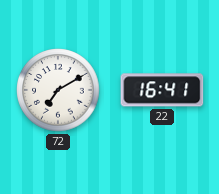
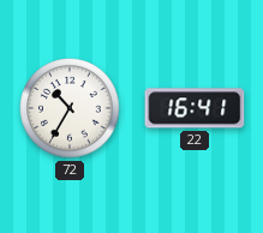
72: 7:10 -> 10:35
